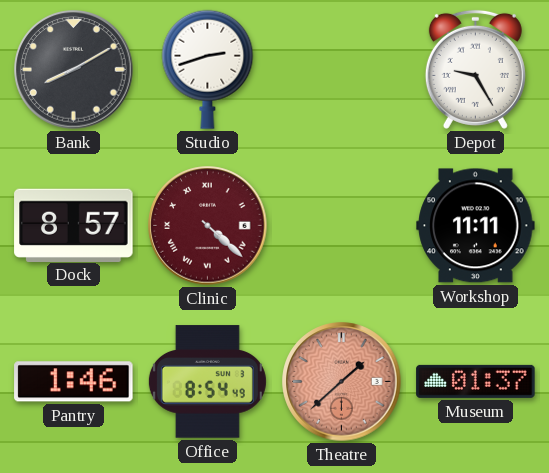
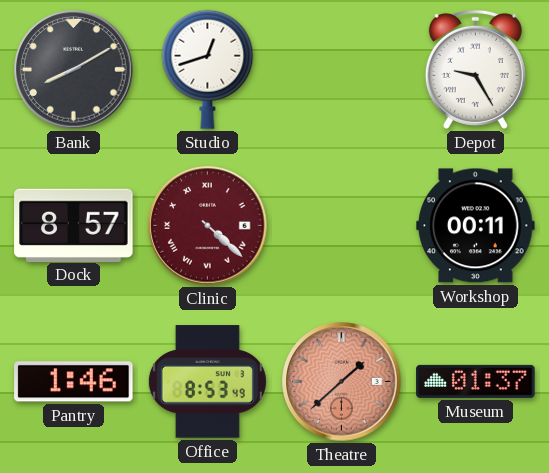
Studio: 2:42 -> 12:42
Workshop: 11:11 -> 00:11
Office: 8:54 -> 8:53
